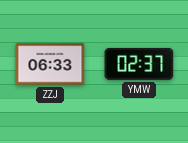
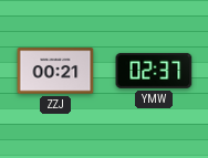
ZZJ: 06:33 -> 00:21
